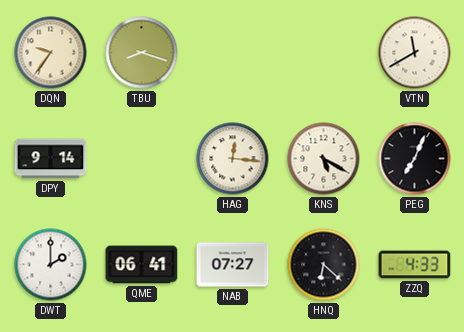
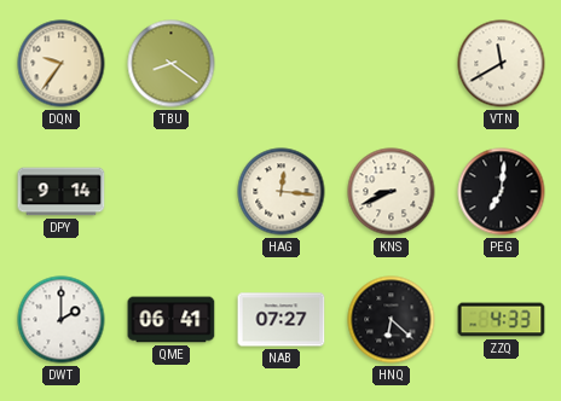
TBU: 8:18 -> 8:21
KNS: 5:20 -> 8:41
PEG: 7:04 -> 7:01
